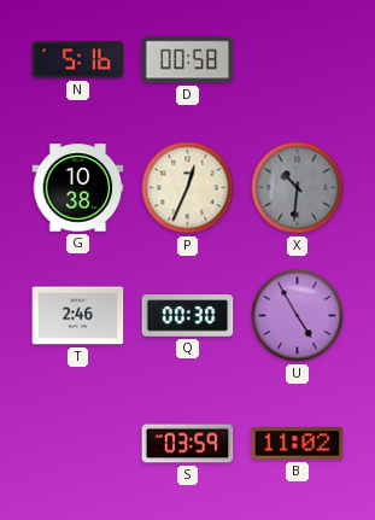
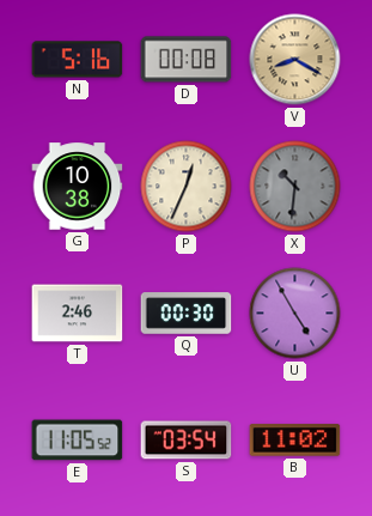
D: 00:58 -> 00:08
V: none -> 8:20
E: none -> 11:05
S: 03:59 -> 03:54
